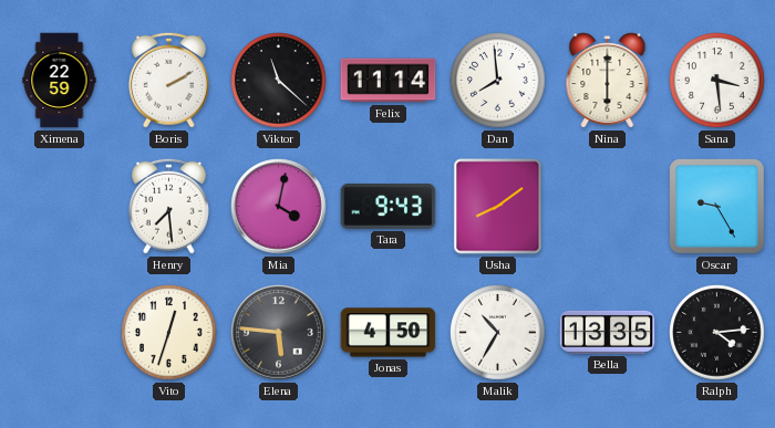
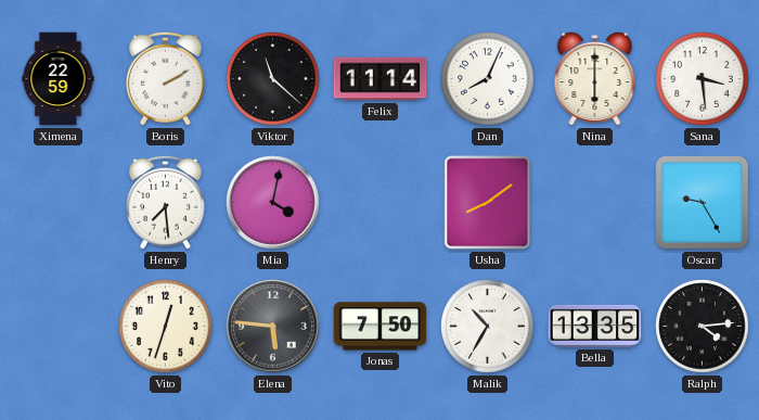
Dan: 7:59 -> 8:04
Tara: 9:43 -> none
Jonas: 4:50 -> 7:50
